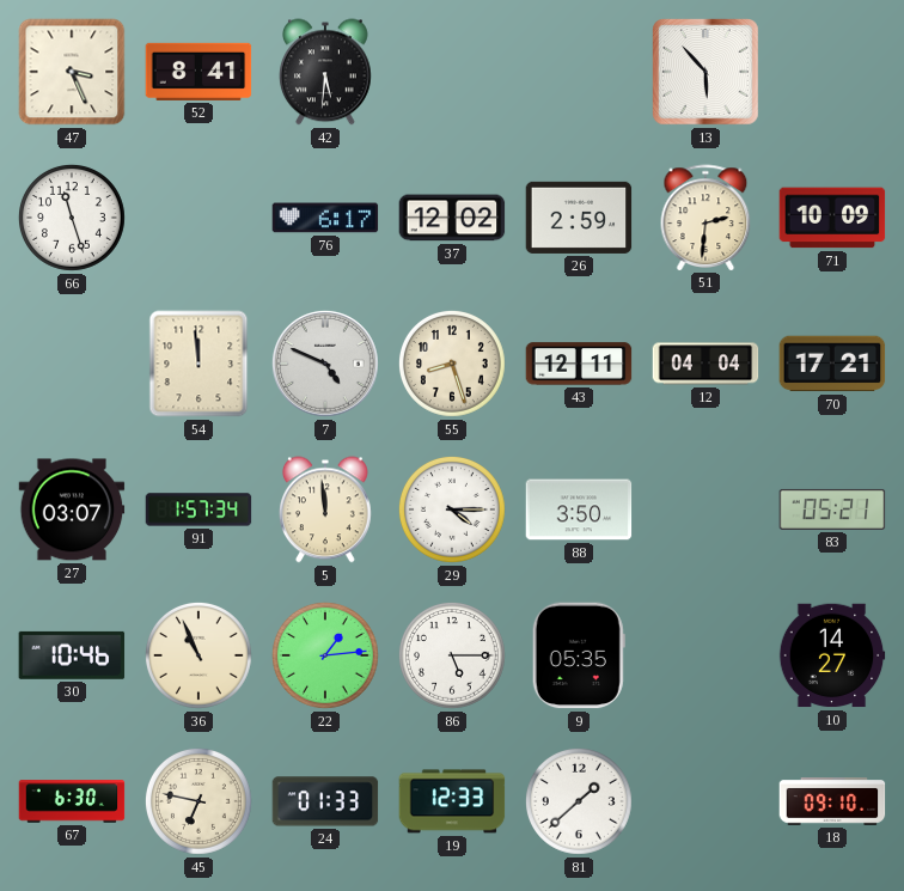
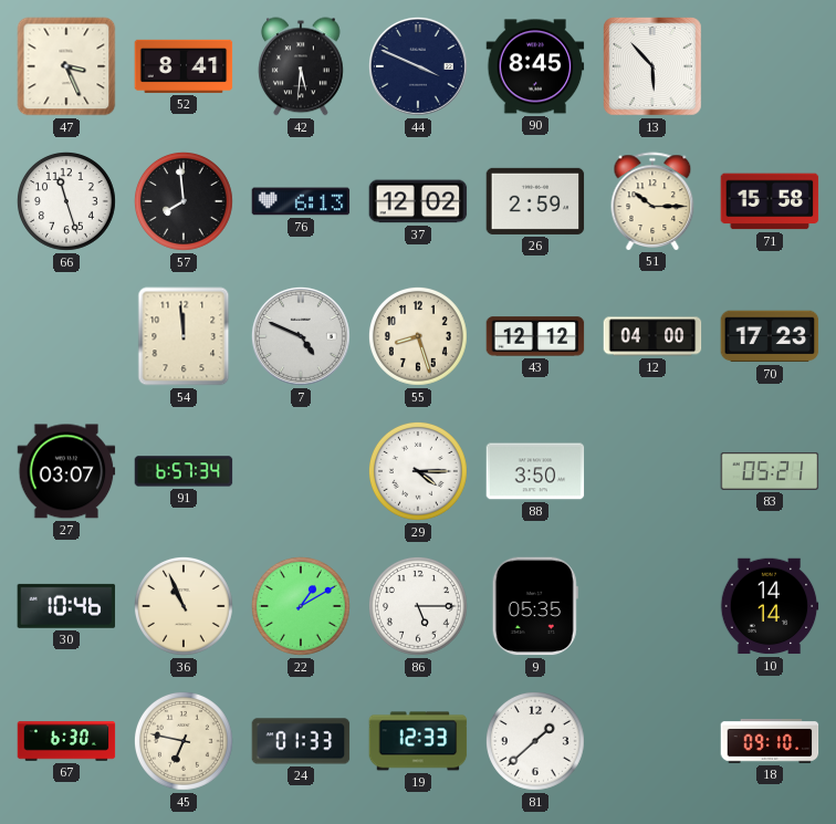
44: none -> 3:49
90: none -> 8:45
57: none -> 7:59
76: 6:17 -> 6:13
51: 2:31 -> 10:15
71: 10:09 -> 15:58
43: 12:11 -> 12:12
12: 04:04 -> 04:00
70: 17:21 -> 17:23
91: 1:57 -> 6:57
5: 11:59 -> none
22: 1:14 -> 1:10
10: 14:27 -> 14:14
